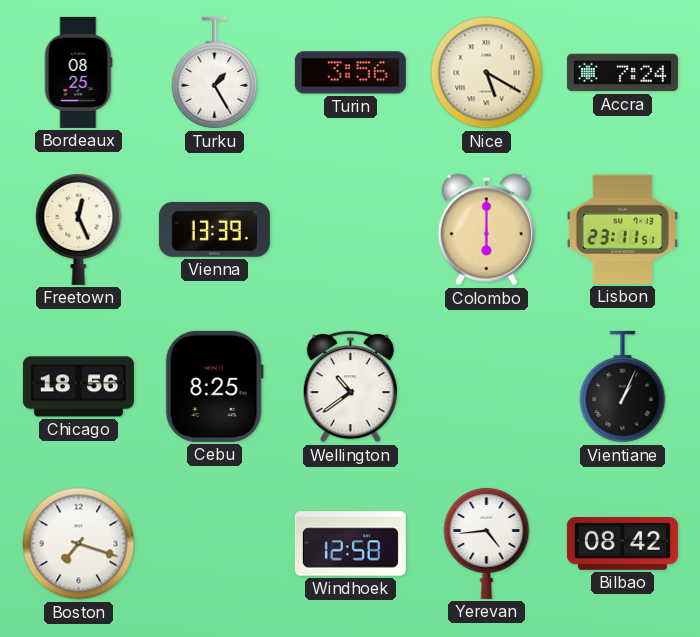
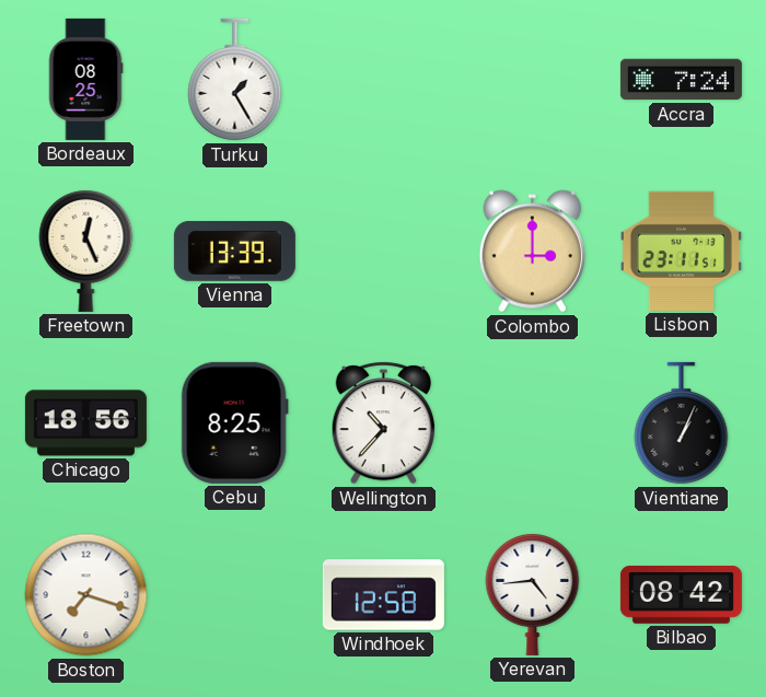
Turin: 3:56 -> none
Nice: 5:20 -> none
Colombo: 6:00 -> 3:00
Wellington: 10:39 -> 10:37
